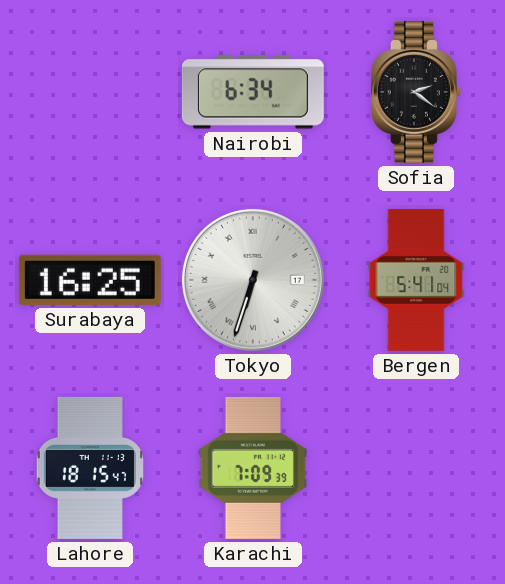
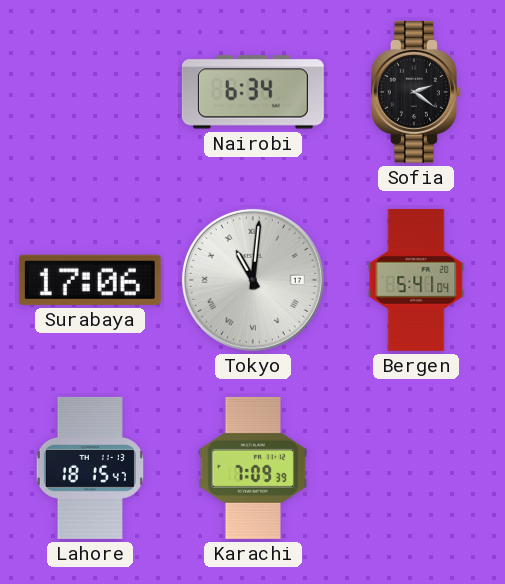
Surabaya: 16:25 -> 17:06
Tokyo: 6:33 -> 11:01
